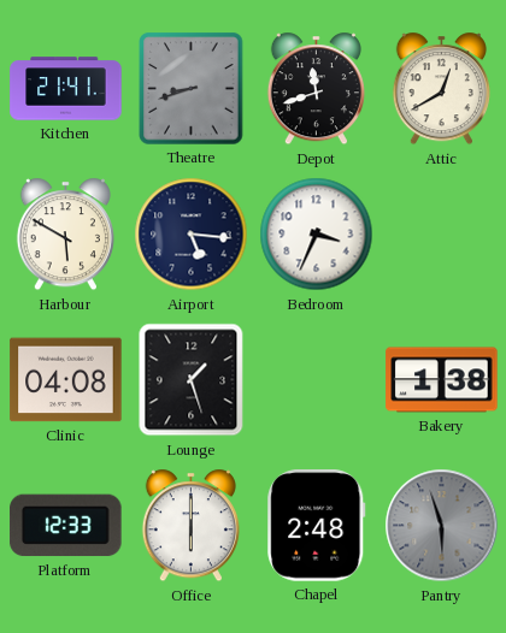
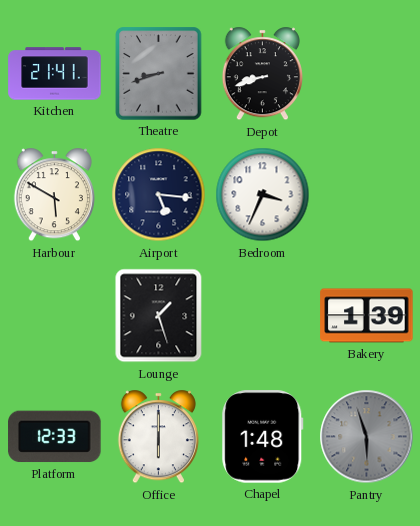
Depot: 11:42 -> 8:42
Attic: 12:40 -> none
Clinic: 04:08 -> none
Bakery: 1:38 -> 1:39
Chapel: 2:48 -> 1:48
